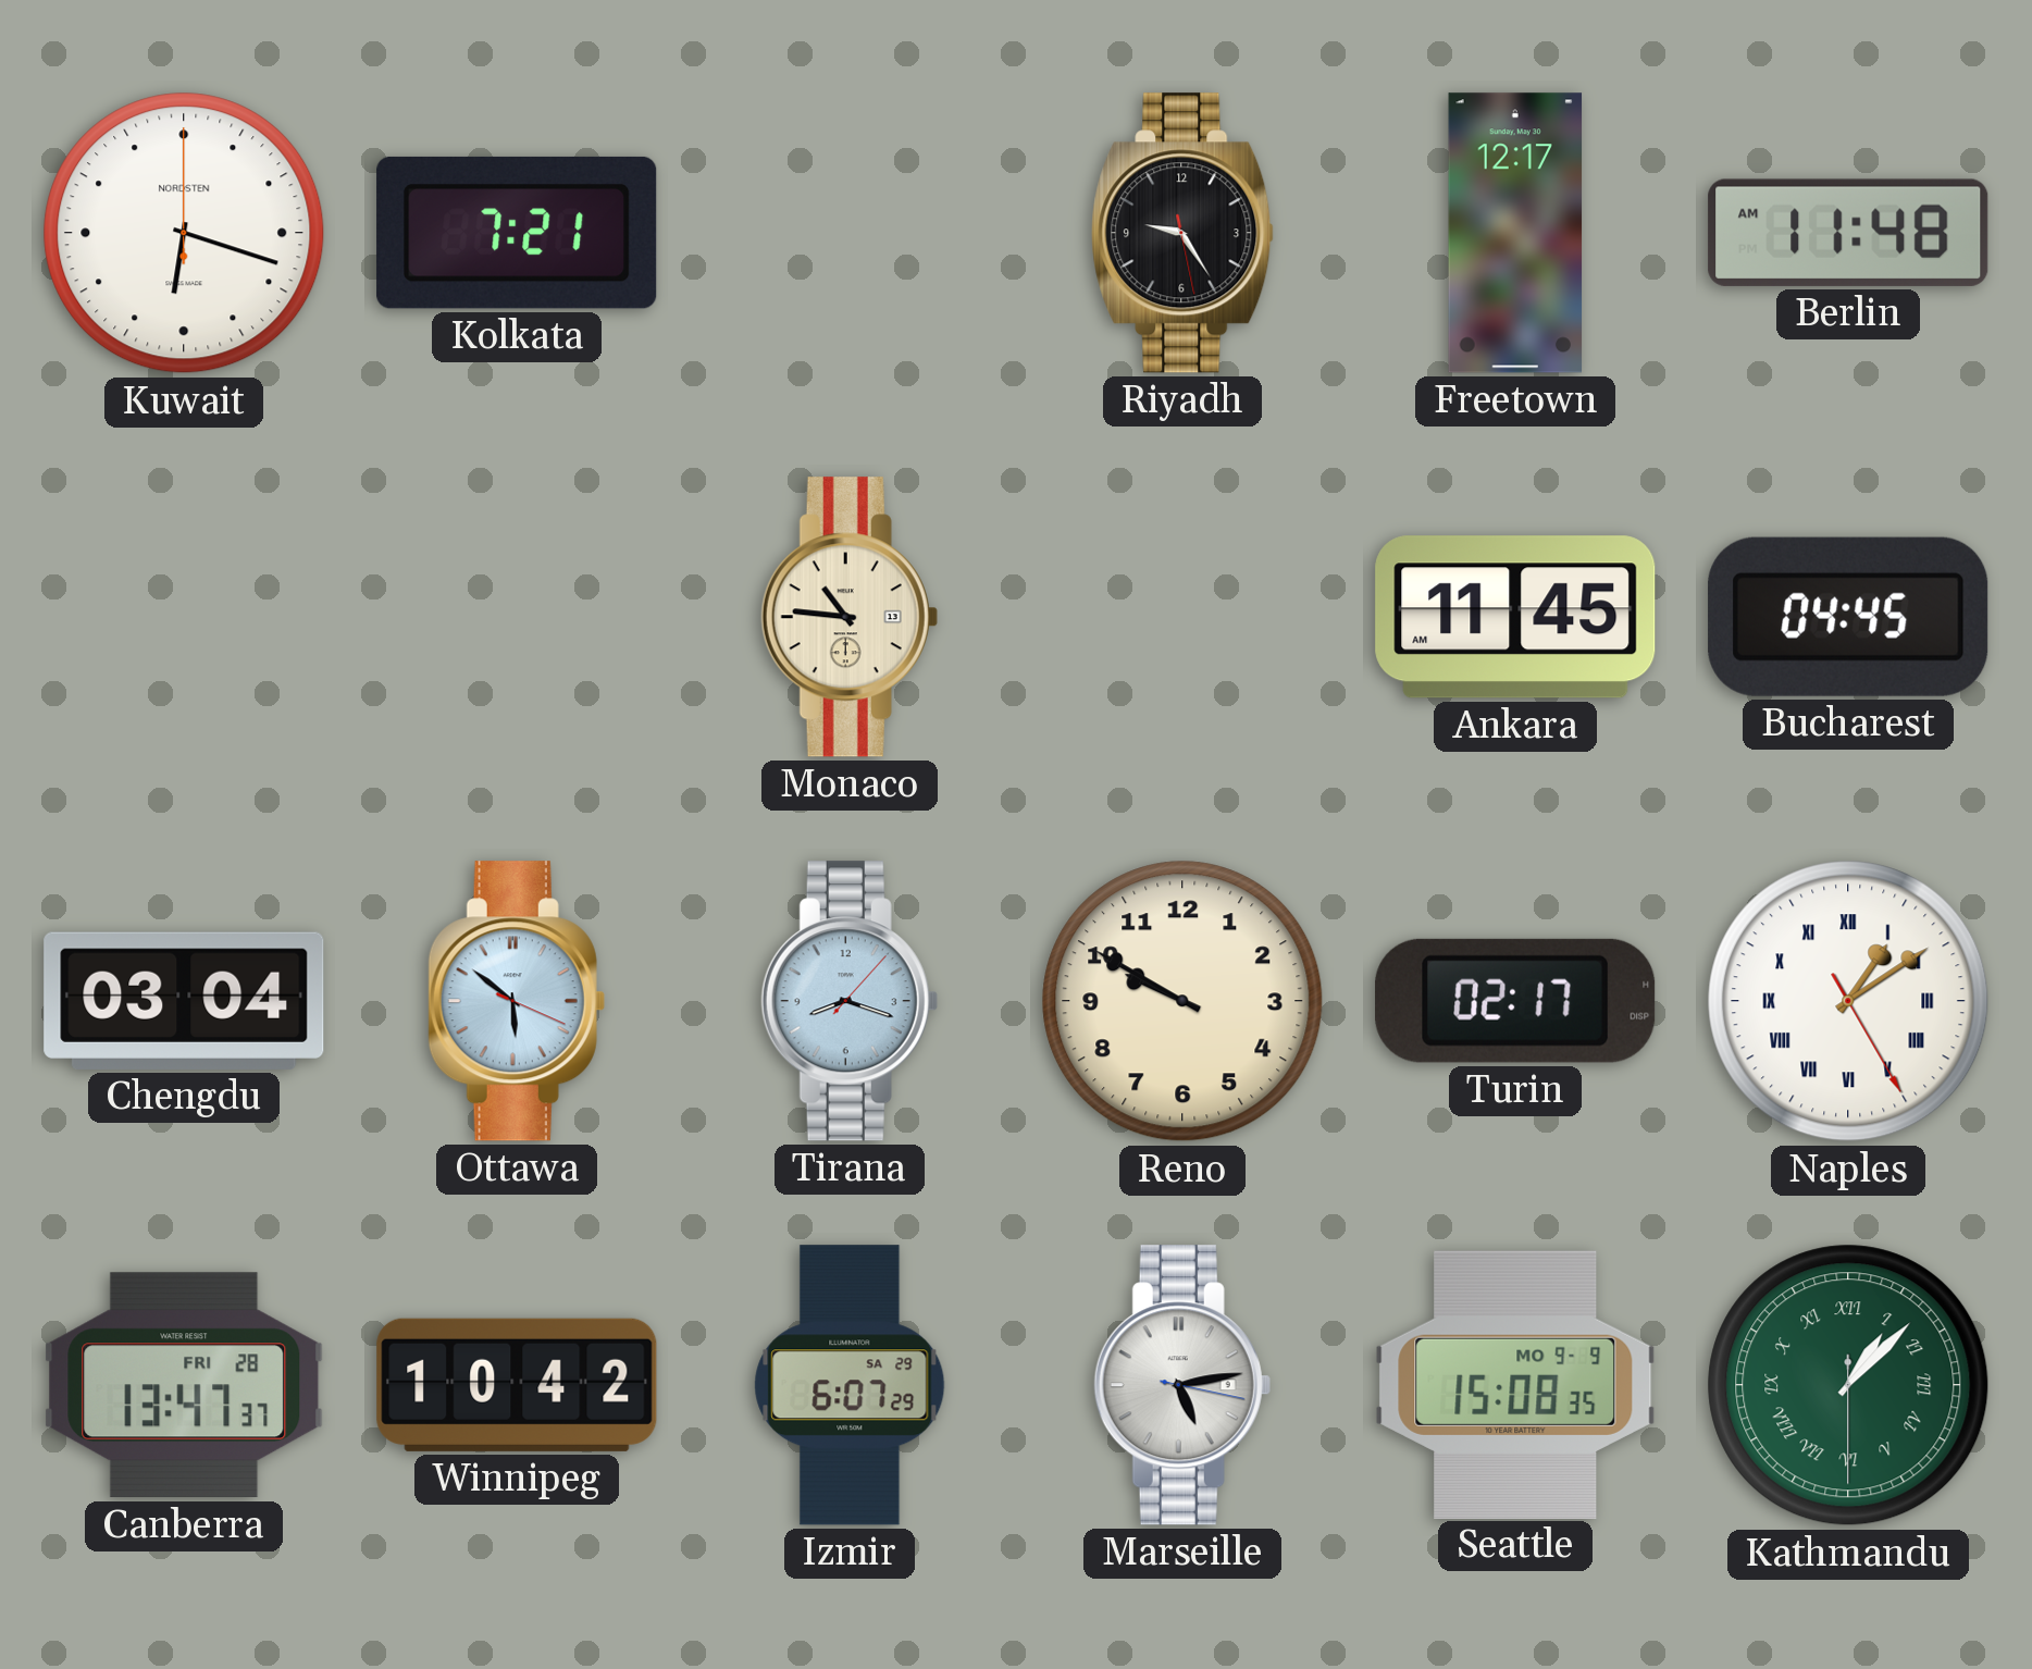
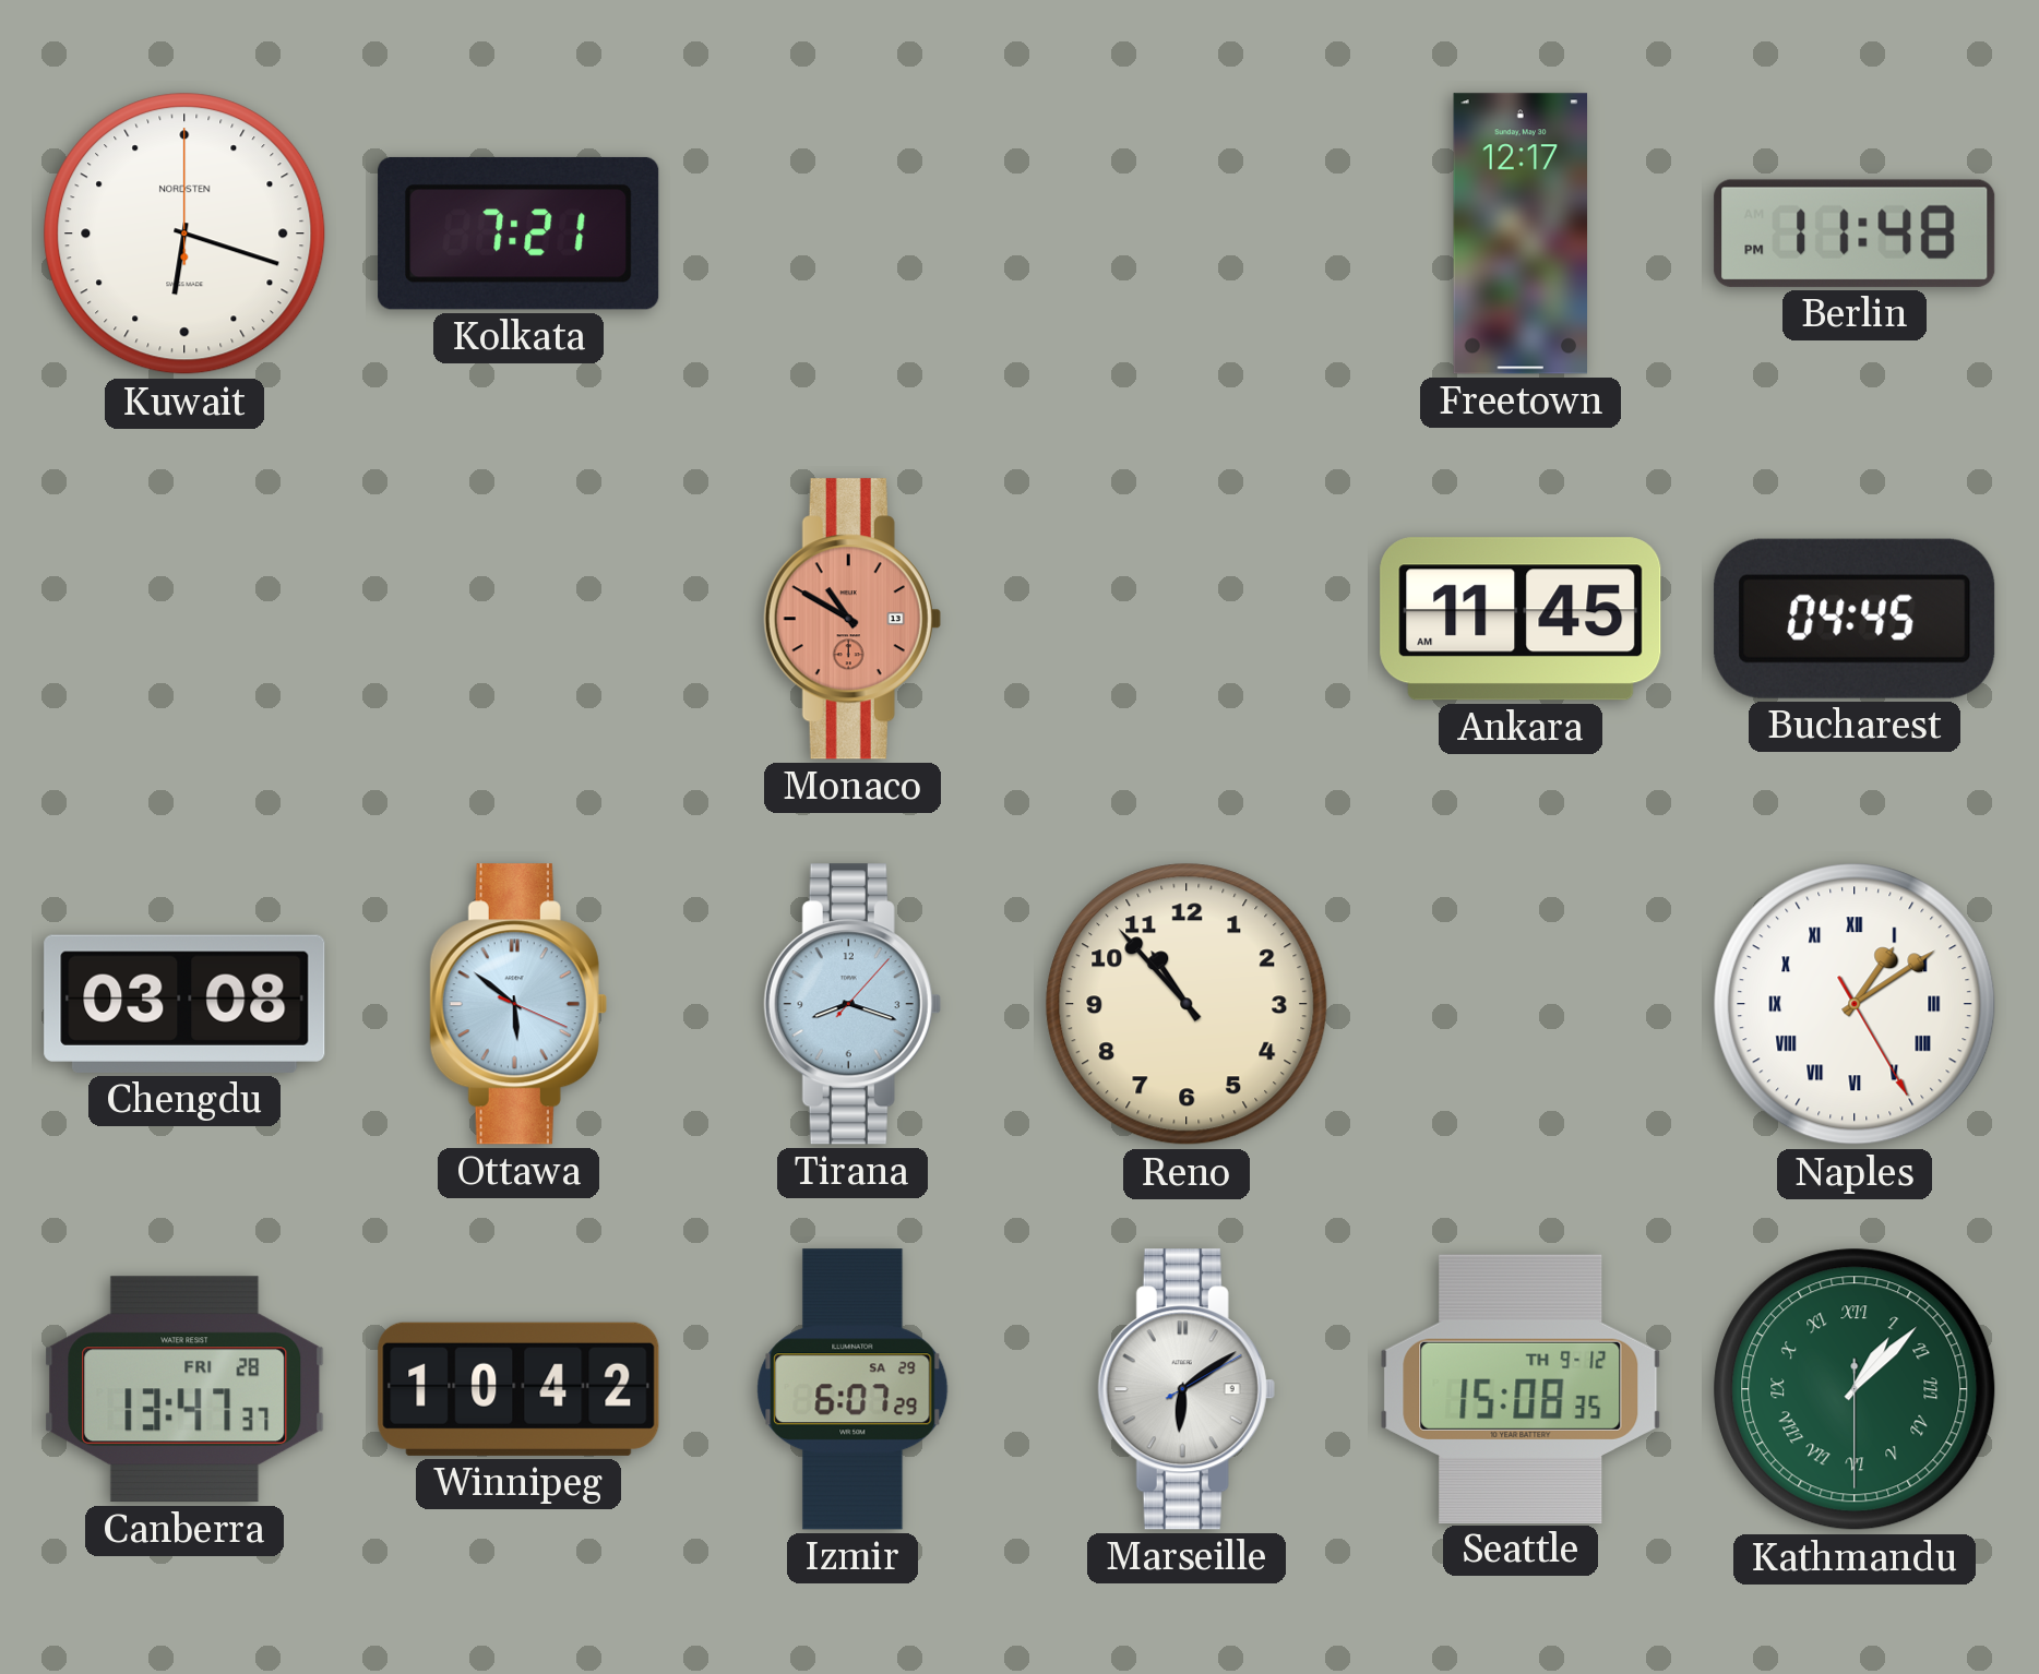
Riyadh: 9:24 -> none
Berlin: 11:48 AM -> 11:48 PM
Monaco: 10:46 -> 10:50
Monaco dial: cream -> salmon
Chengdu: 03:04 -> 03:08
Reno: 9:50 -> 10:53
Turin: 02:17 -> none
Marseille: 5:13 -> 6:09
Seattle date: MO 9-9 -> TH 9-12
